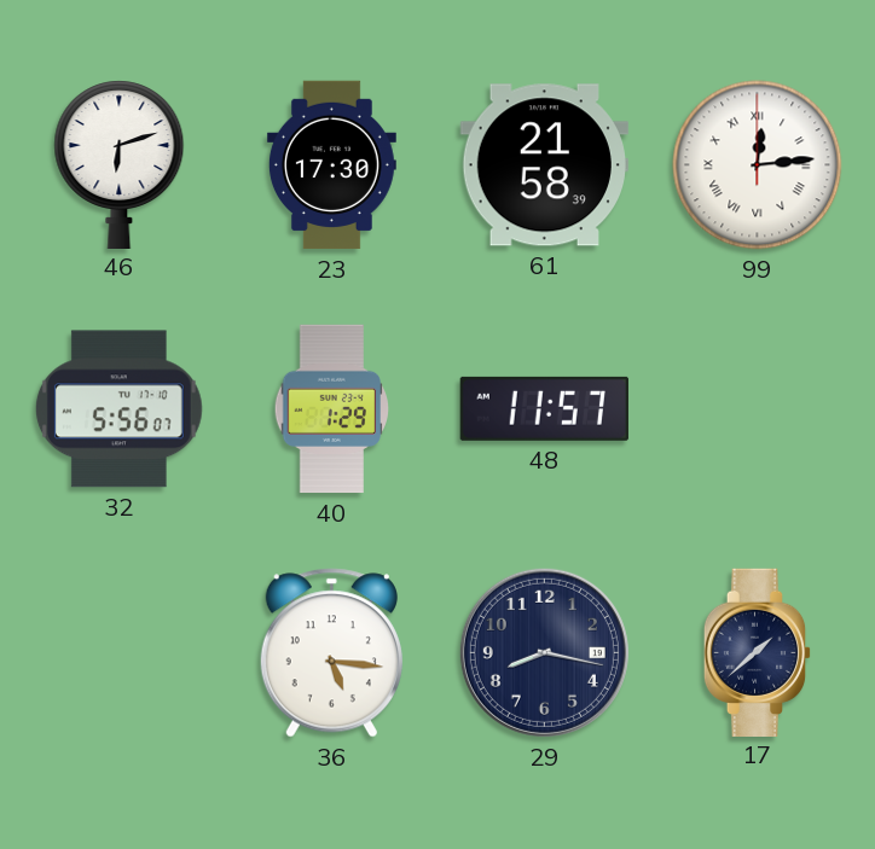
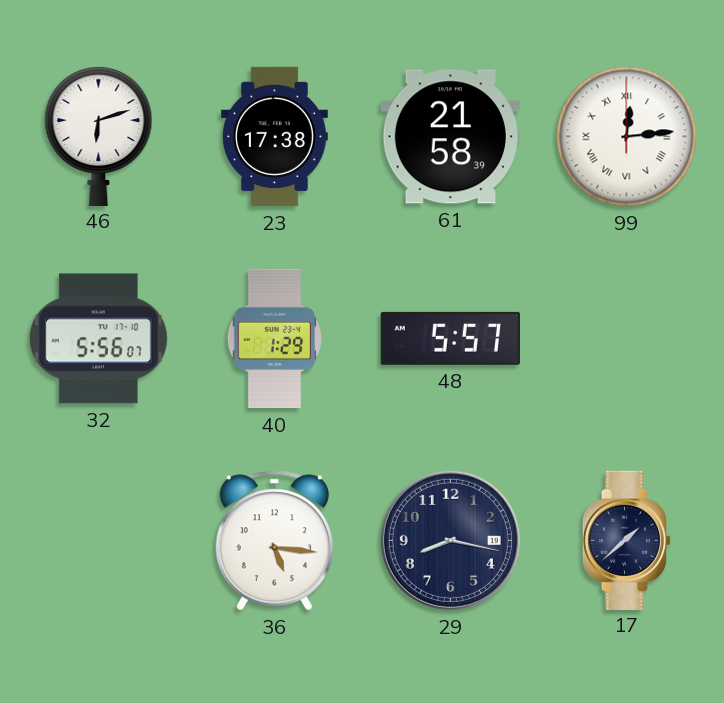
23: 17:30 -> 17:38
48: 11:57 -> 5:57
